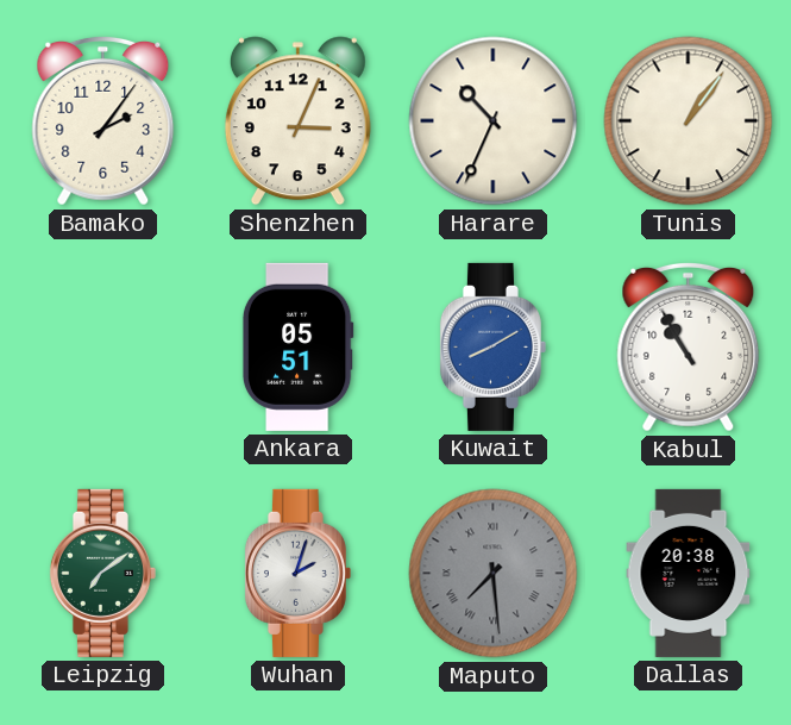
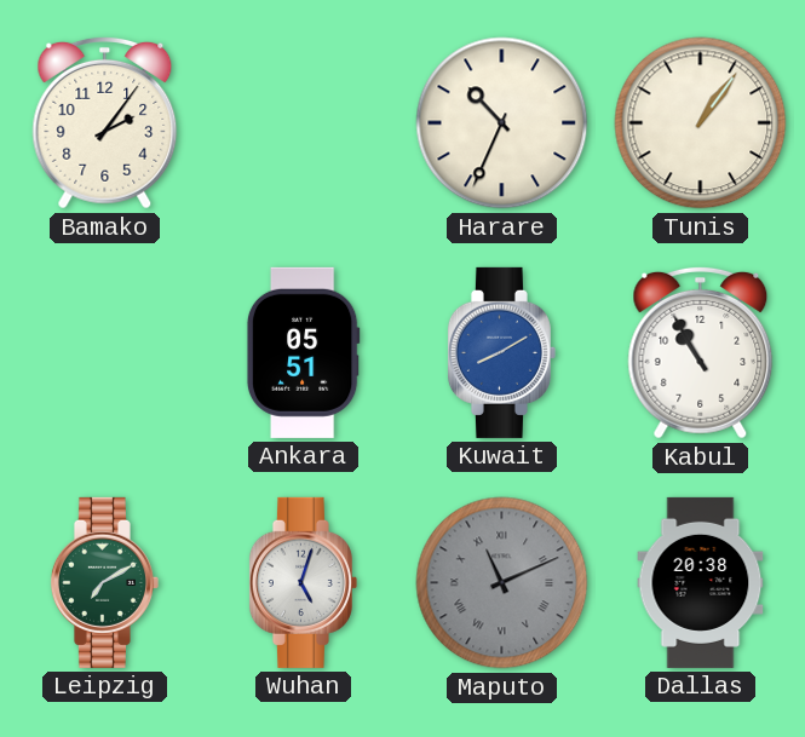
Shenzhen: 3:04 -> none
Leipzig: 7:09 -> 7:10
Wuhan: 2:03 -> 5:03
Maputo: 7:29 -> 11:11
